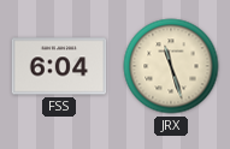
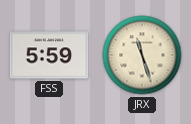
FSS: 6:04 -> 5:59
